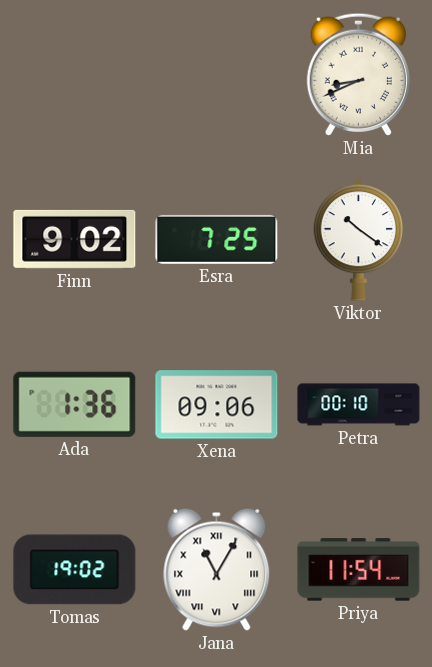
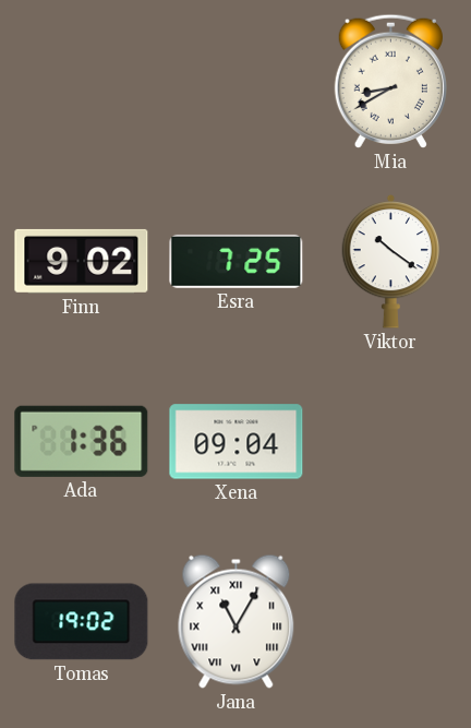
Mia: 8:41 -> 8:40
Xena: 09:06 -> 09:04
Petra: 00:10 -> none
Priya: 11:54 -> none
